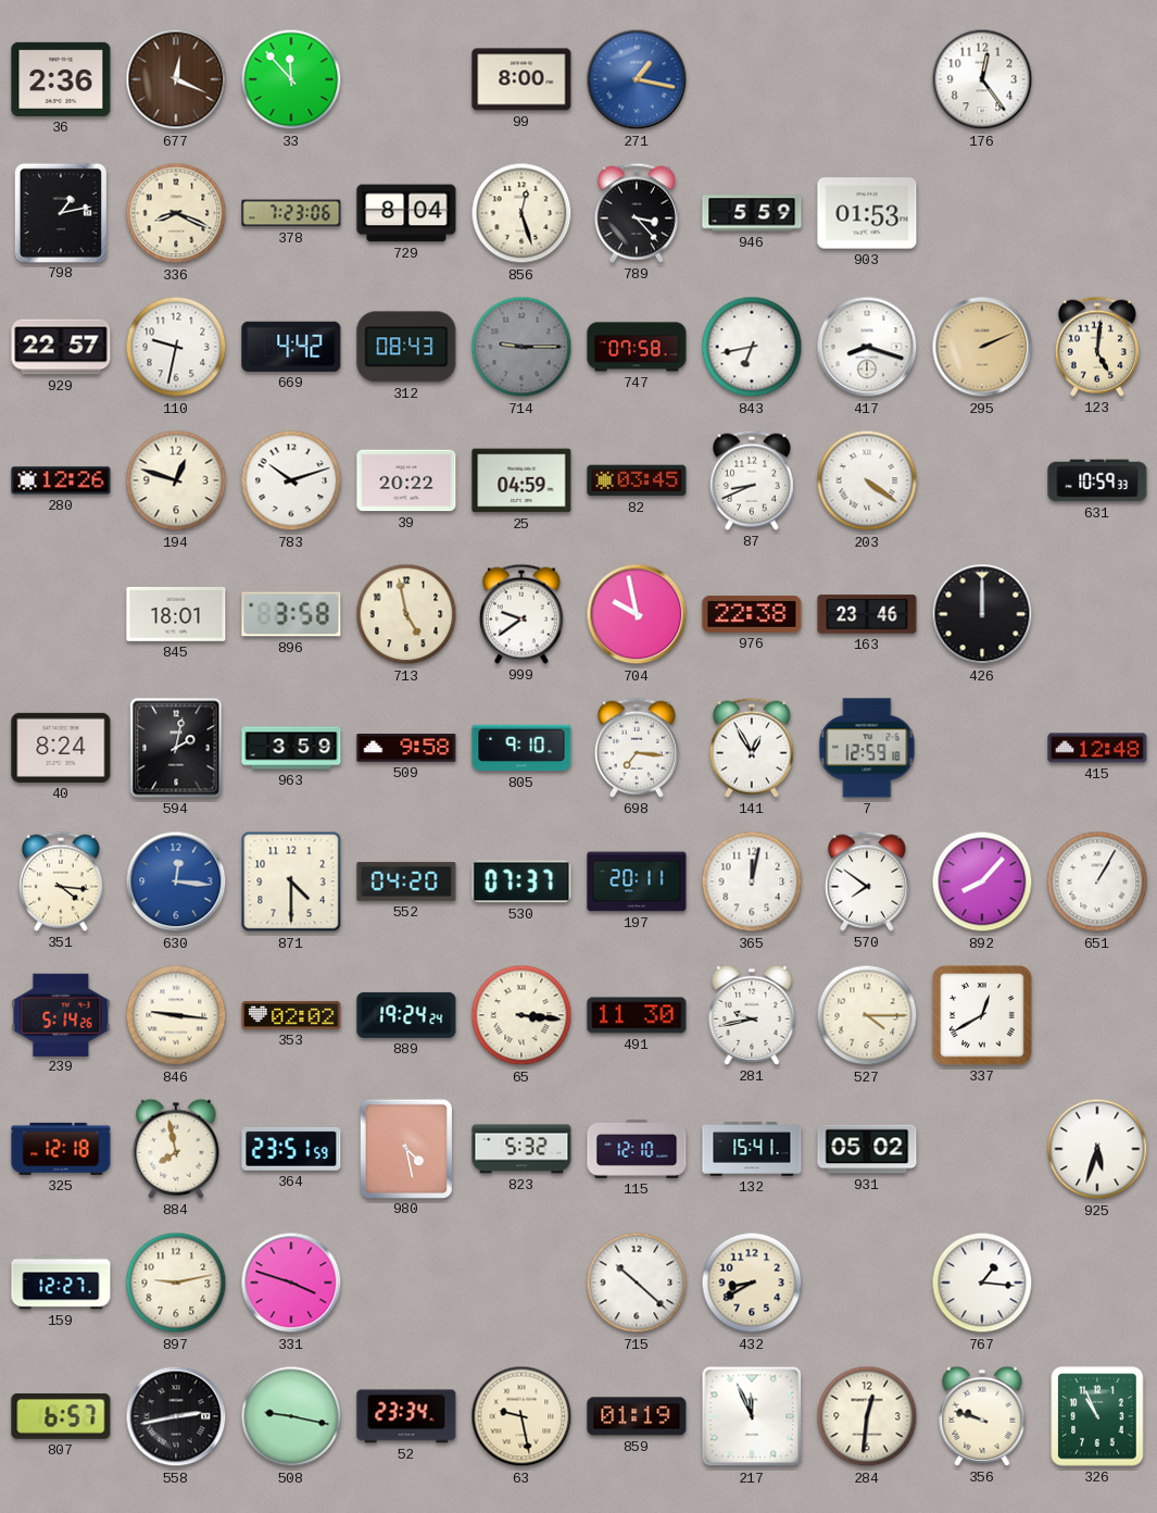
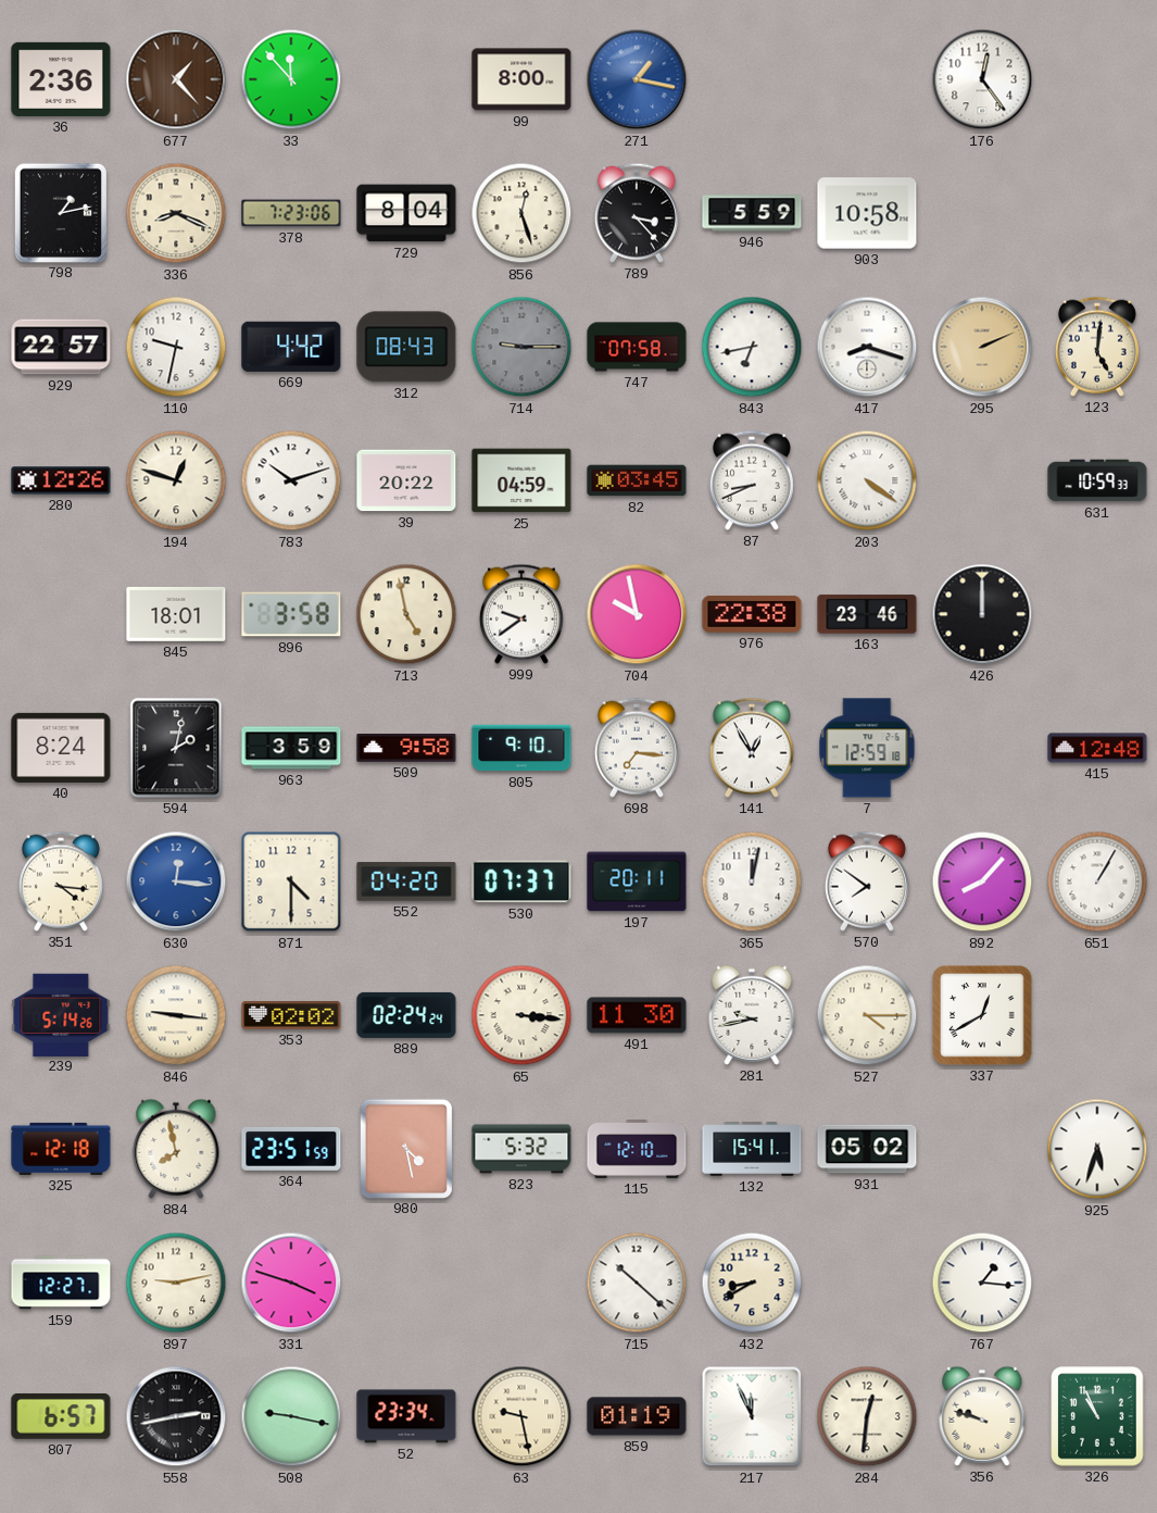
677: 12:19 -> 1:23
903: 01:53 -> 10:58
889: 19:24 -> 02:24
